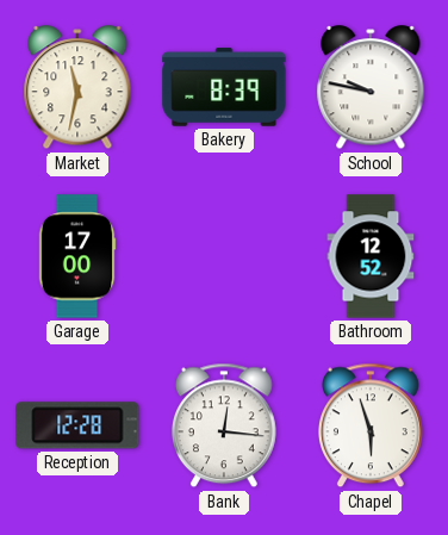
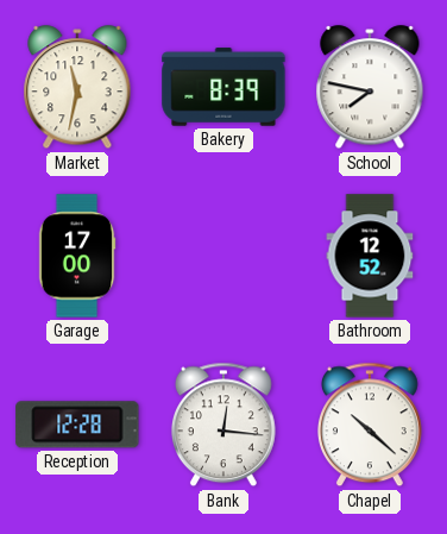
School: 9:47 -> 7:47
Chapel: 5:57 -> 10:22
